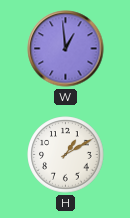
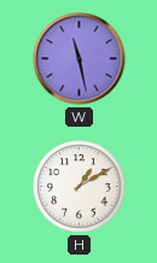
W: 12:59 -> 11:28
